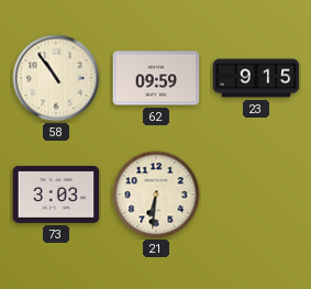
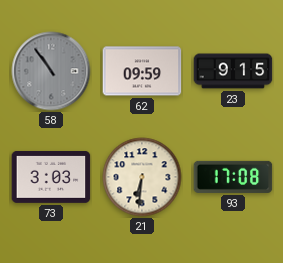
58 dial: cream -> grey
93: none -> 17:08
